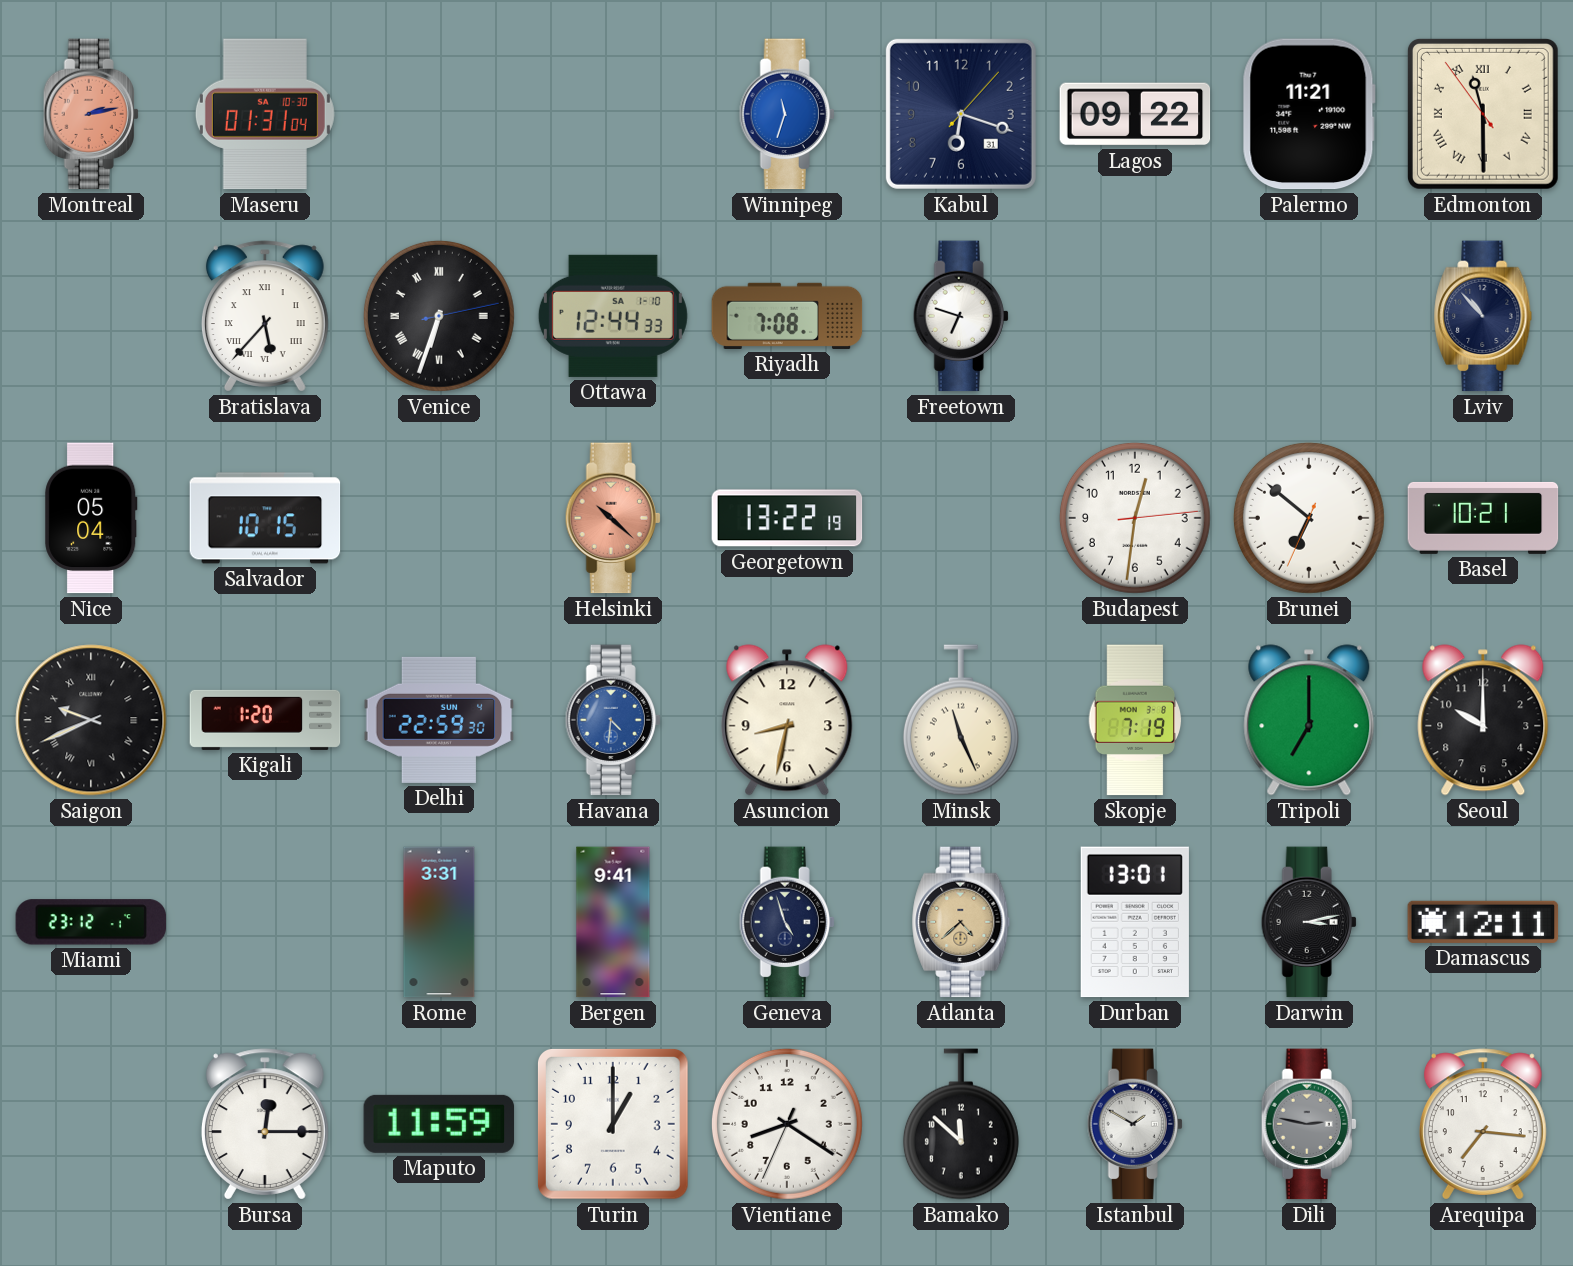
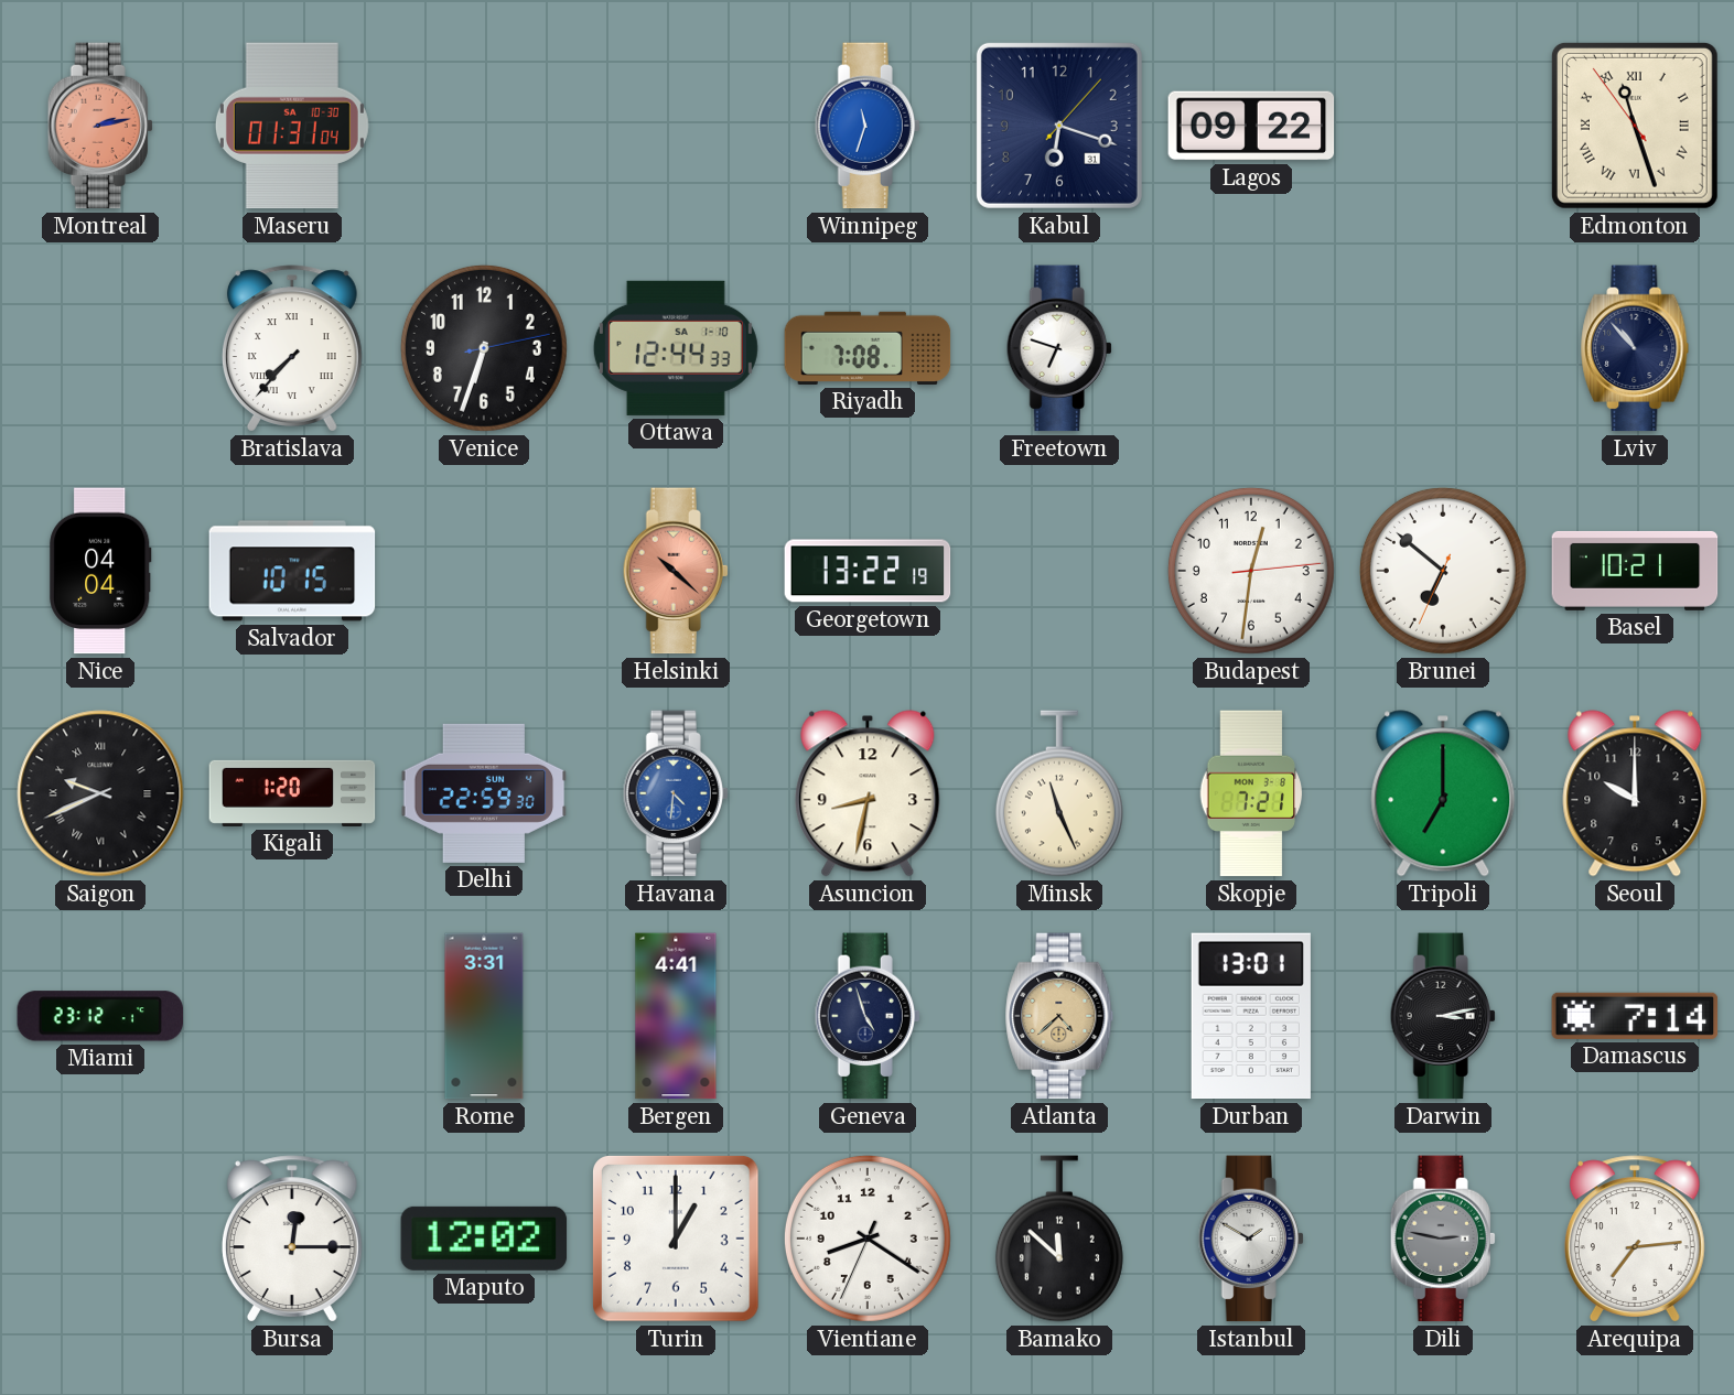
Palermo: 11:21 -> none
Edmonton: 11:29 -> 11:26
Bratislava: 5:37 -> 7:37
Venice numerals: Roman -> Arabic
Nice: 05:04 -> 04:04
Skopje: 7:19 -> 7:21
Bergen: 9:41 -> 4:41
Damascus: 12:11 -> 7:14
Maputo: 11:59 -> 12:02
Arequipa: 7:16 -> 7:14
